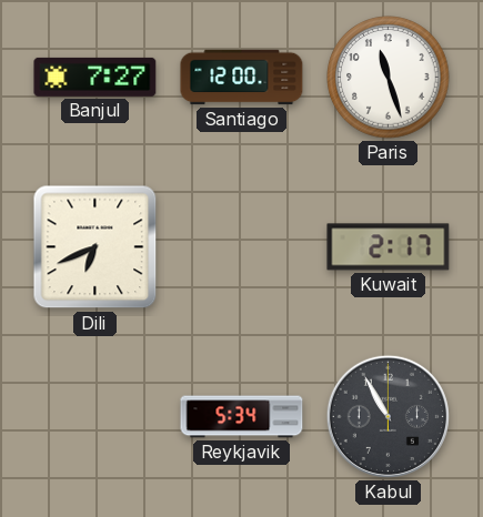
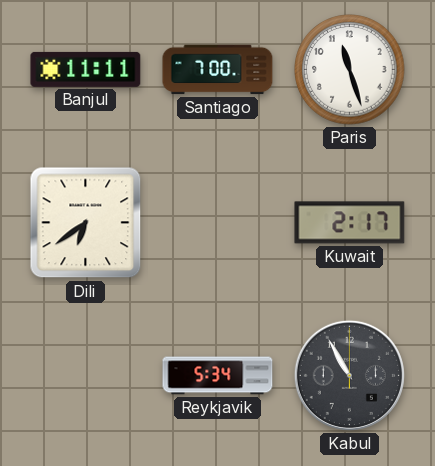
Banjul: 7:27 -> 11:11
Santiago: 12:00 -> 7:00
Dili: 6:41 -> 6:39
